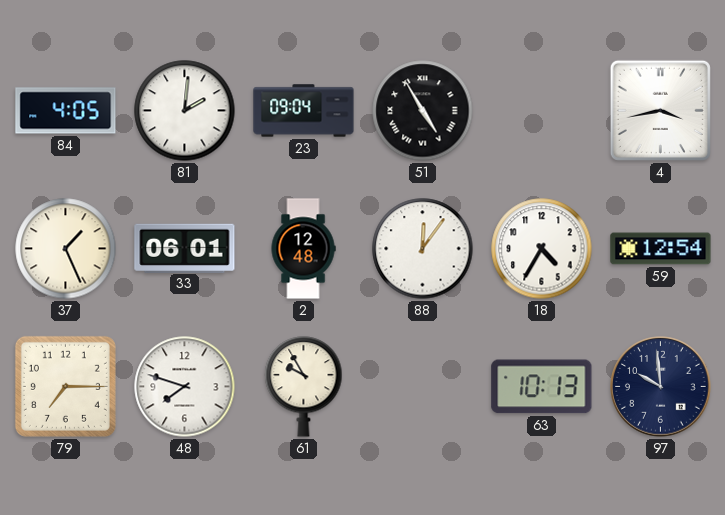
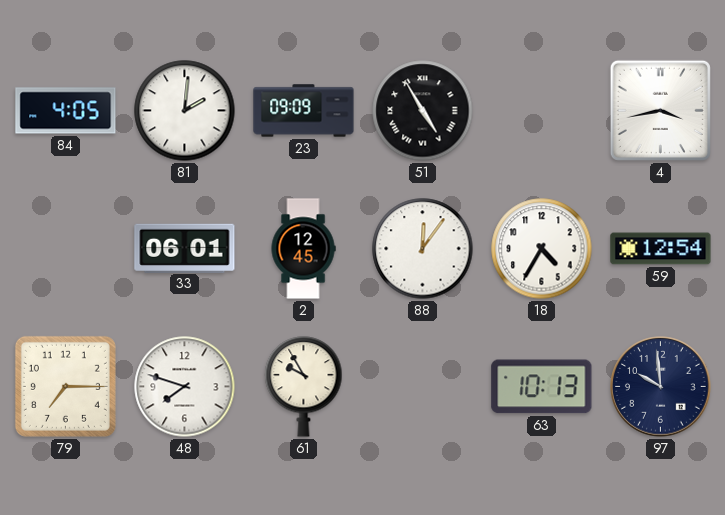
23: 09:04 -> 09:09
37: 1:26 -> none
2: 12:48 -> 12:45
